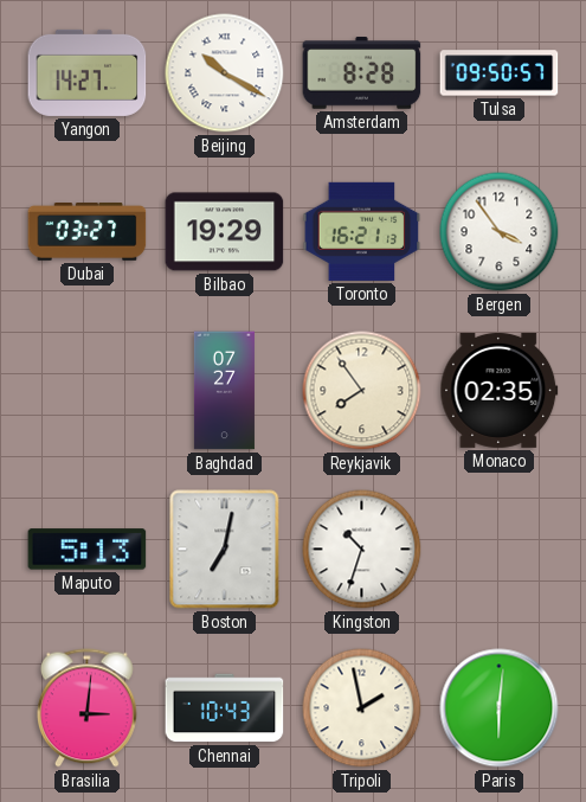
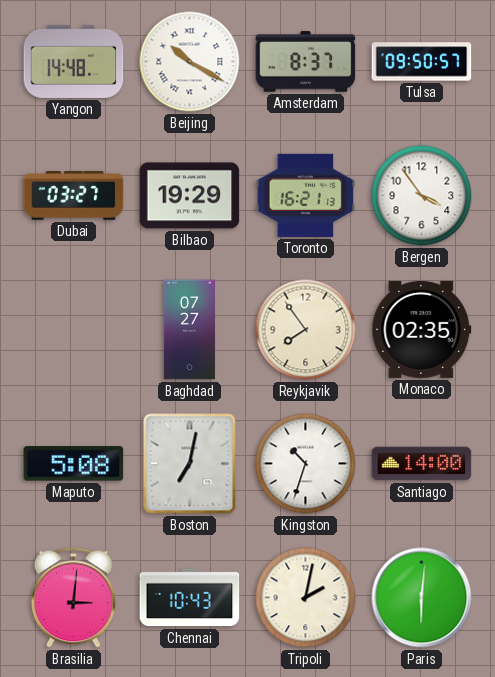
Yangon: 14:27 -> 14:48
Amsterdam: 8:28 -> 8:37
Maputo: 5:13 -> 5:08
Santiago: none -> 14:00
Tripoli: 1:58 -> 2:02
